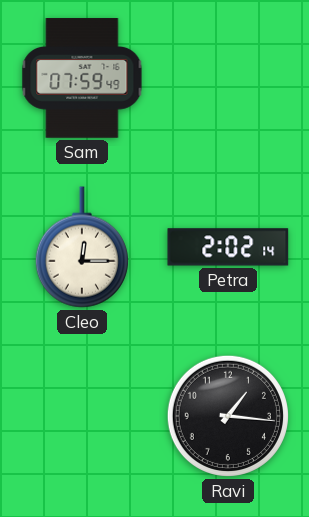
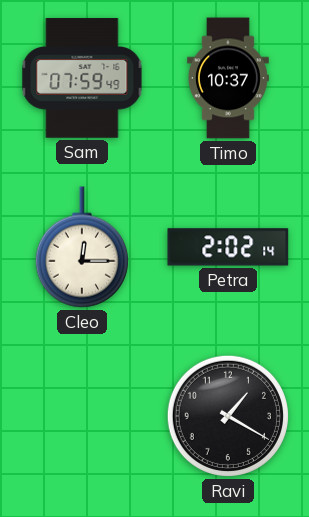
Timo: none -> 10:37
Ravi: 1:16 -> 1:20
